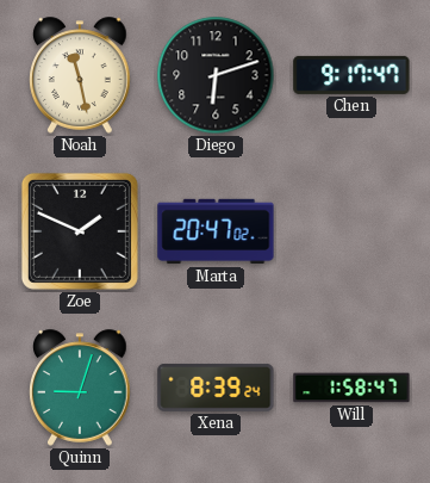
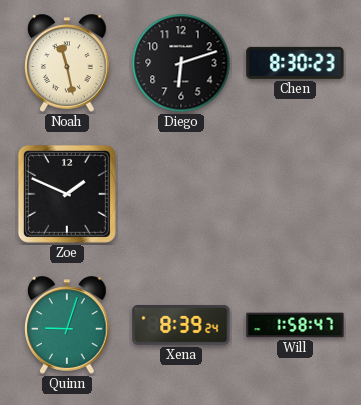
Chen: 9:17 -> 8:30
Marta: 20:47 -> none
